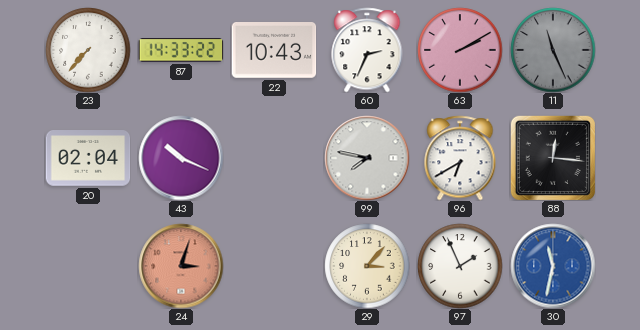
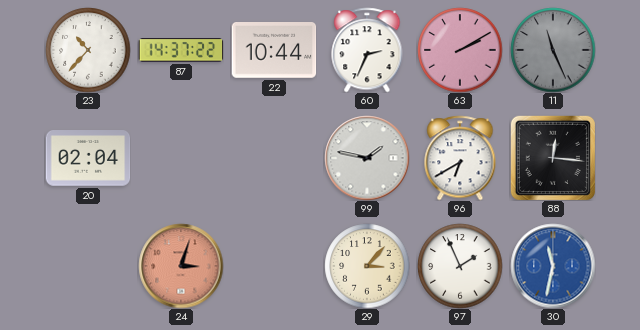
23: 7:37 -> 10:37
87: 14:33 -> 14:37
22: 10:43 -> 10:44
43: 10:19 -> none
99: 7:47 -> 1:47
